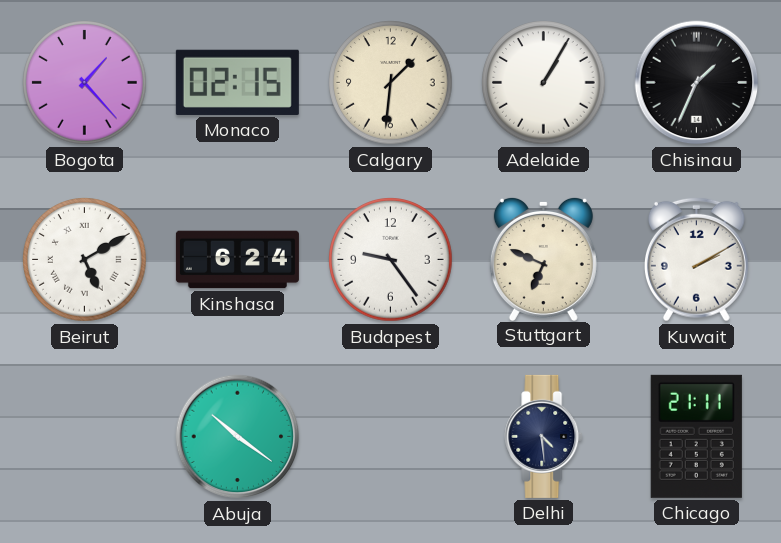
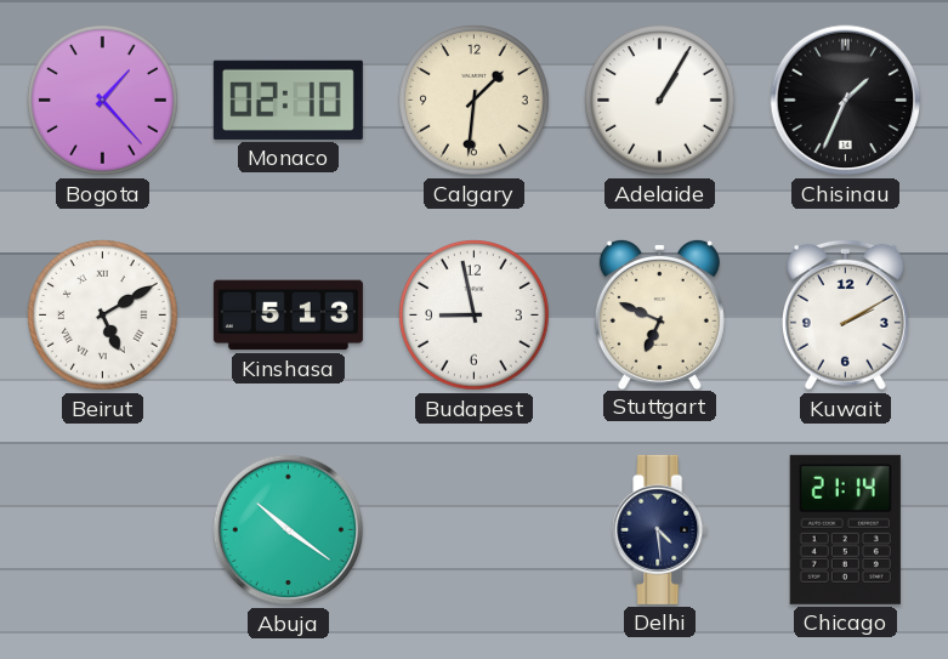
Monaco: 02:15 -> 02:10
Kinshasa: 6:24 -> 5:13
Budapest: 9:24 -> 8:58
Chicago: 21:11 -> 21:14
